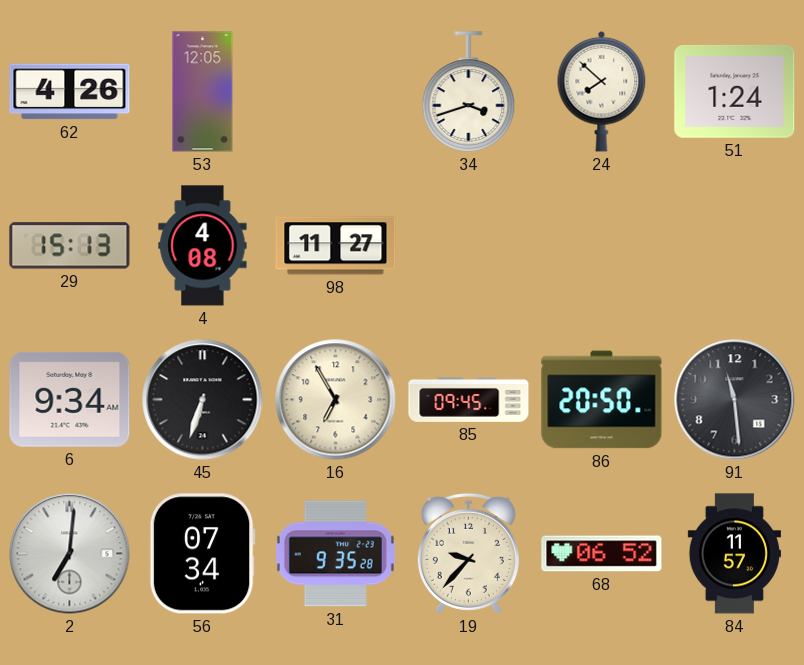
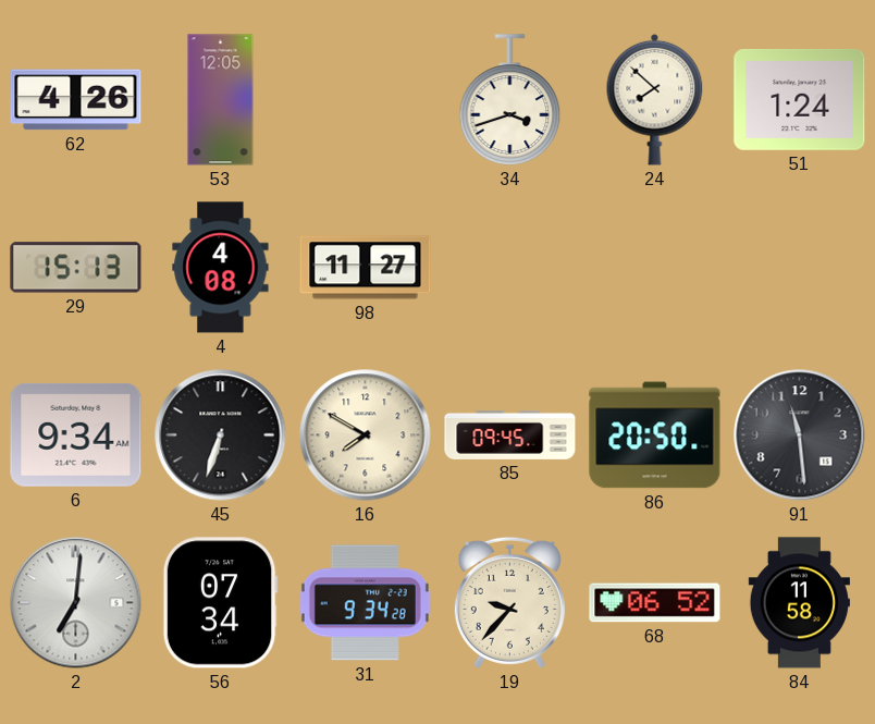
16: 6:55 -> 7:50
31: 9:35 -> 9:34
84: 11:57 -> 11:58
